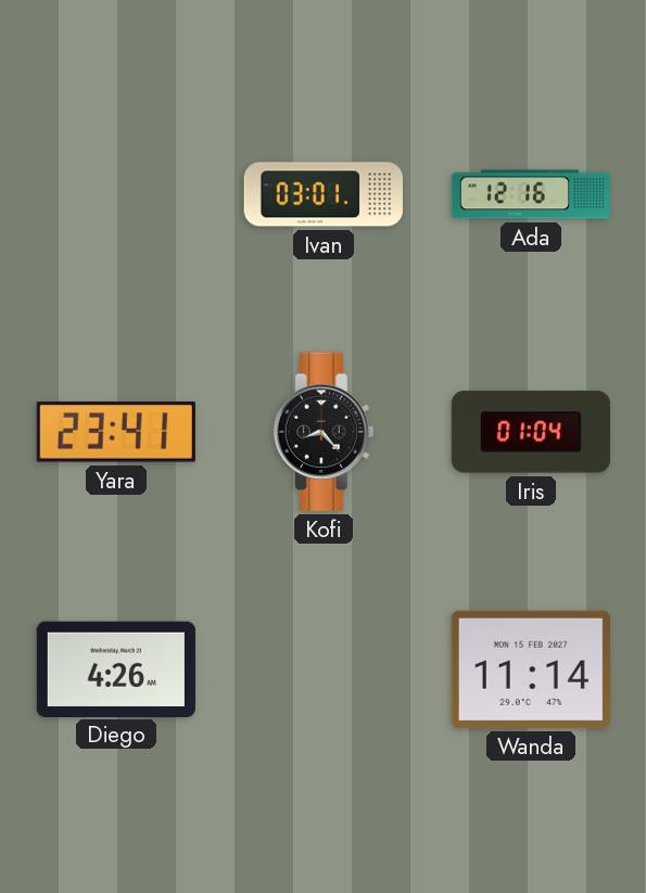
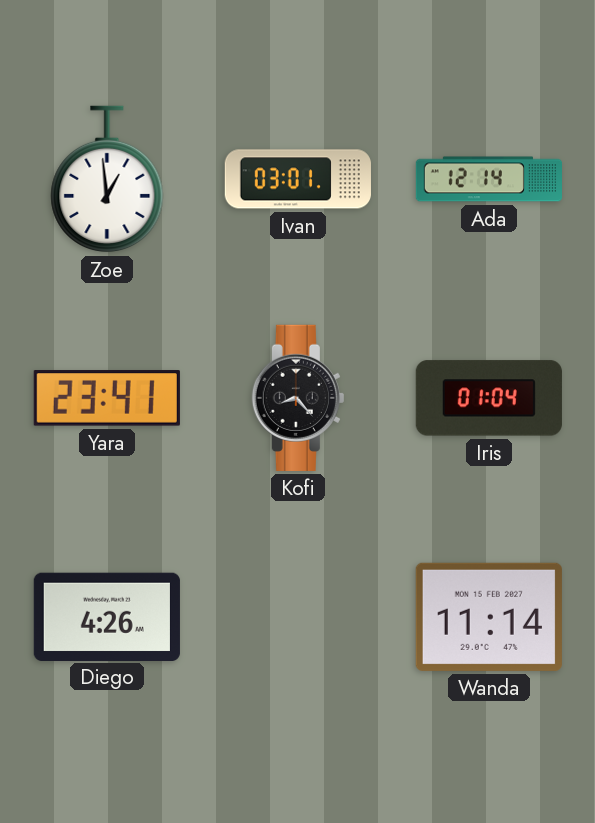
Zoe: none -> 12:59
Ada: 12:16 -> 12:14
